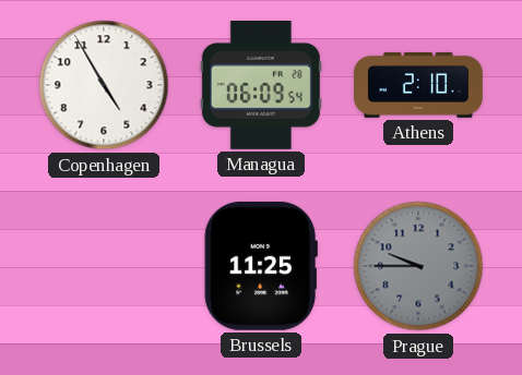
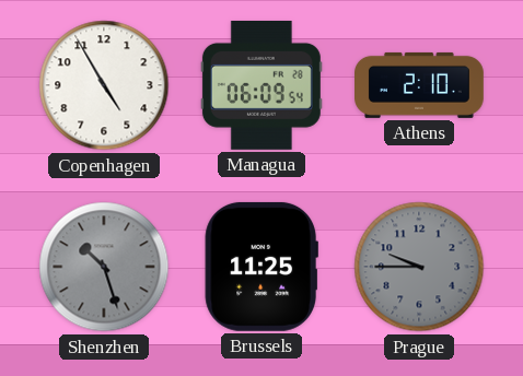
Shenzhen: none -> 10:27
